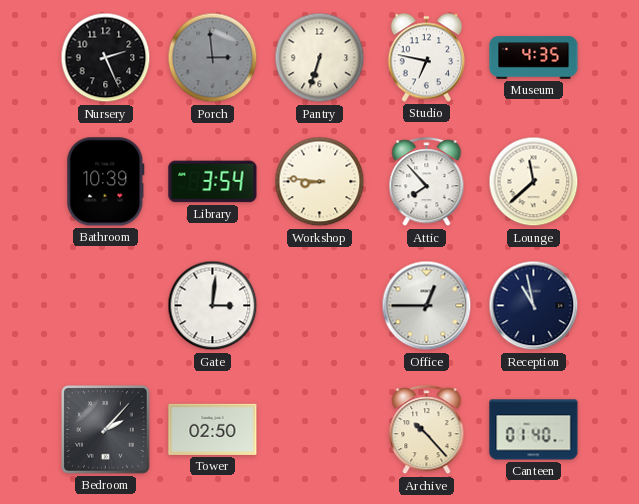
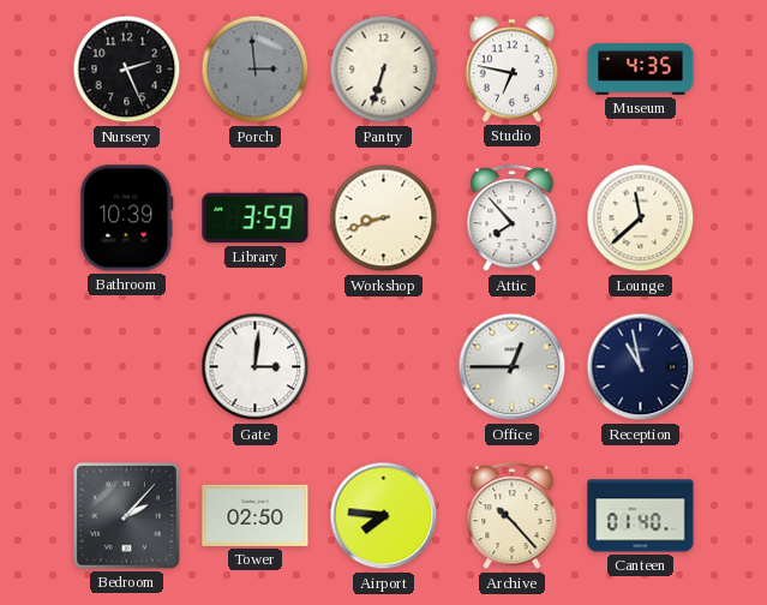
Library: 3:54 -> 3:59
Workshop: 8:46 -> 8:42
Airport: none -> 7:46
